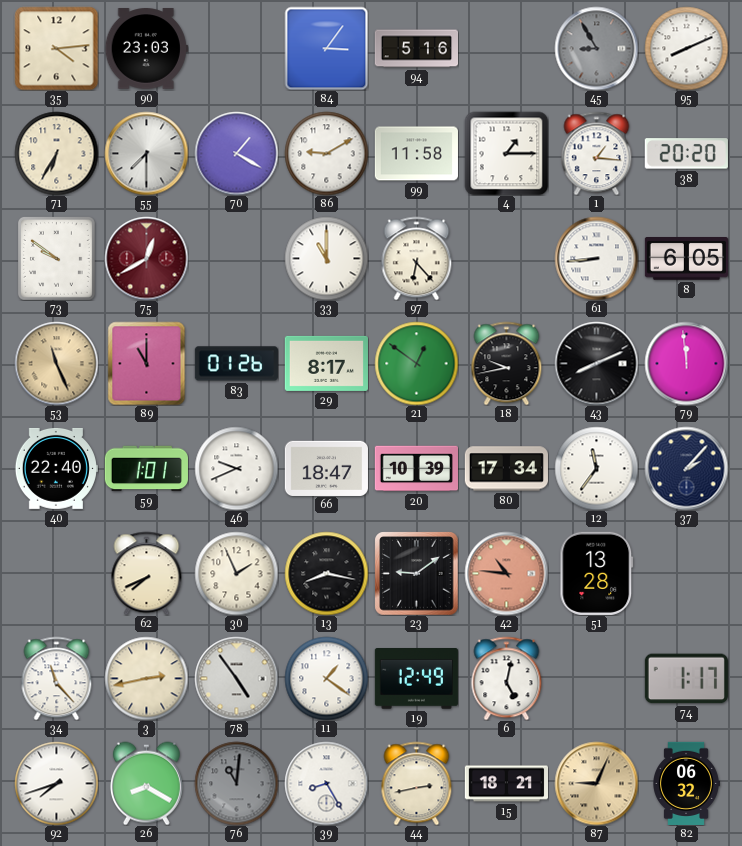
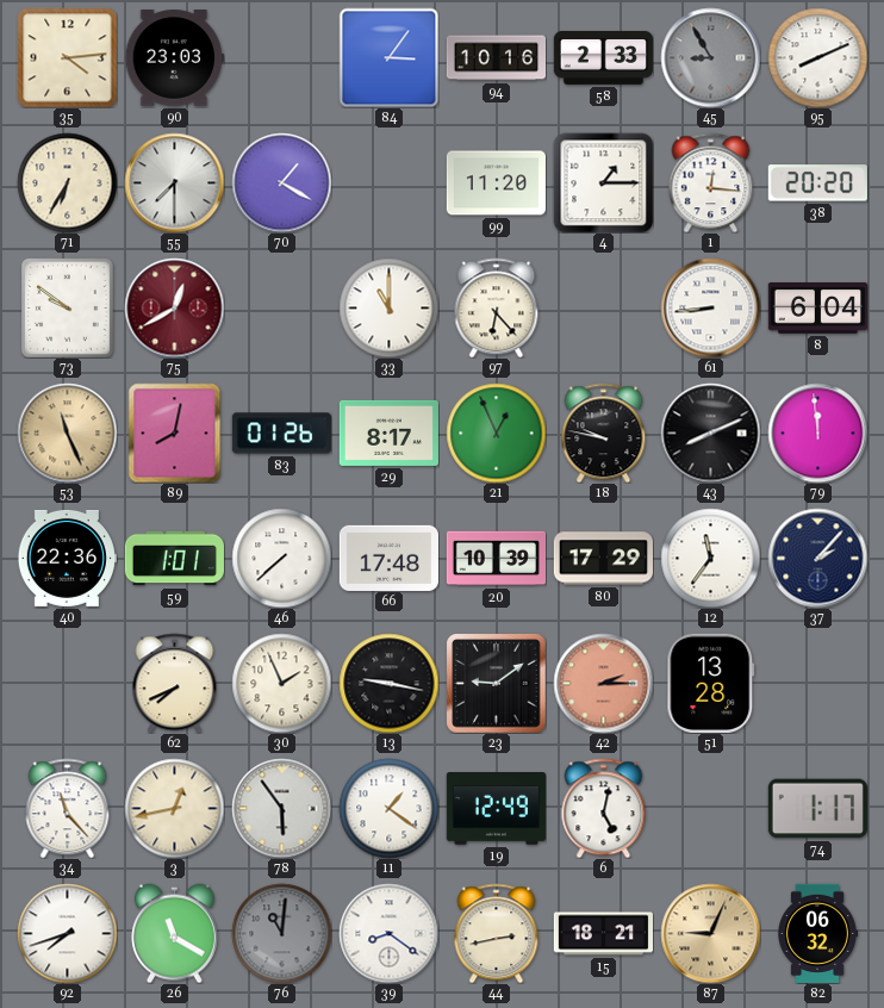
94: 5:16 -> 10:16
58: none -> 2:33
86: 9:10 -> none
99: 11:58 -> 11:20
1: 1:16 -> 12:16
8: 6:05 -> 6:04
89: 11:00 -> 8:02
21: 12:51 -> 12:56
18: 9:43 -> 9:47
40: 22:40 -> 22:36
46: 9:41 -> 7:38
66: 18:47 -> 17:48
80: 17:34 -> 17:29
13: 8:17 -> 9:17
42: 10:46 -> 2:15
3: 2:43 -> 12:43
78: 4:54 -> 5:54
26: 8:20 -> 11:20
39: 8:25 -> 8:21
